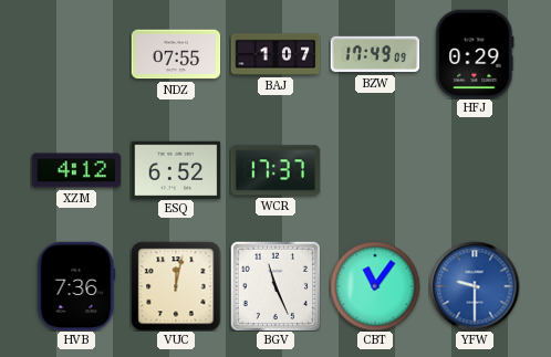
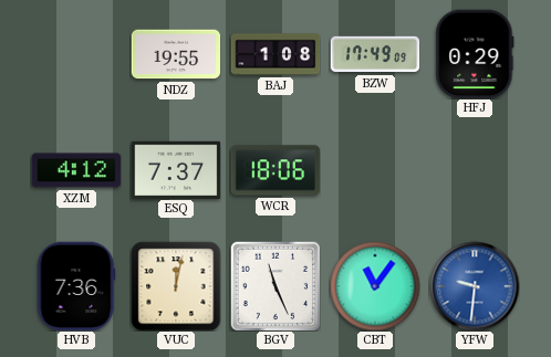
NDZ: 07:55 -> 19:55
BAJ: 1:07 -> 1:08
ESQ: 6:52 -> 7:37
WCR: 17:37 -> 18:06
YFW: 9:30 -> 9:31
